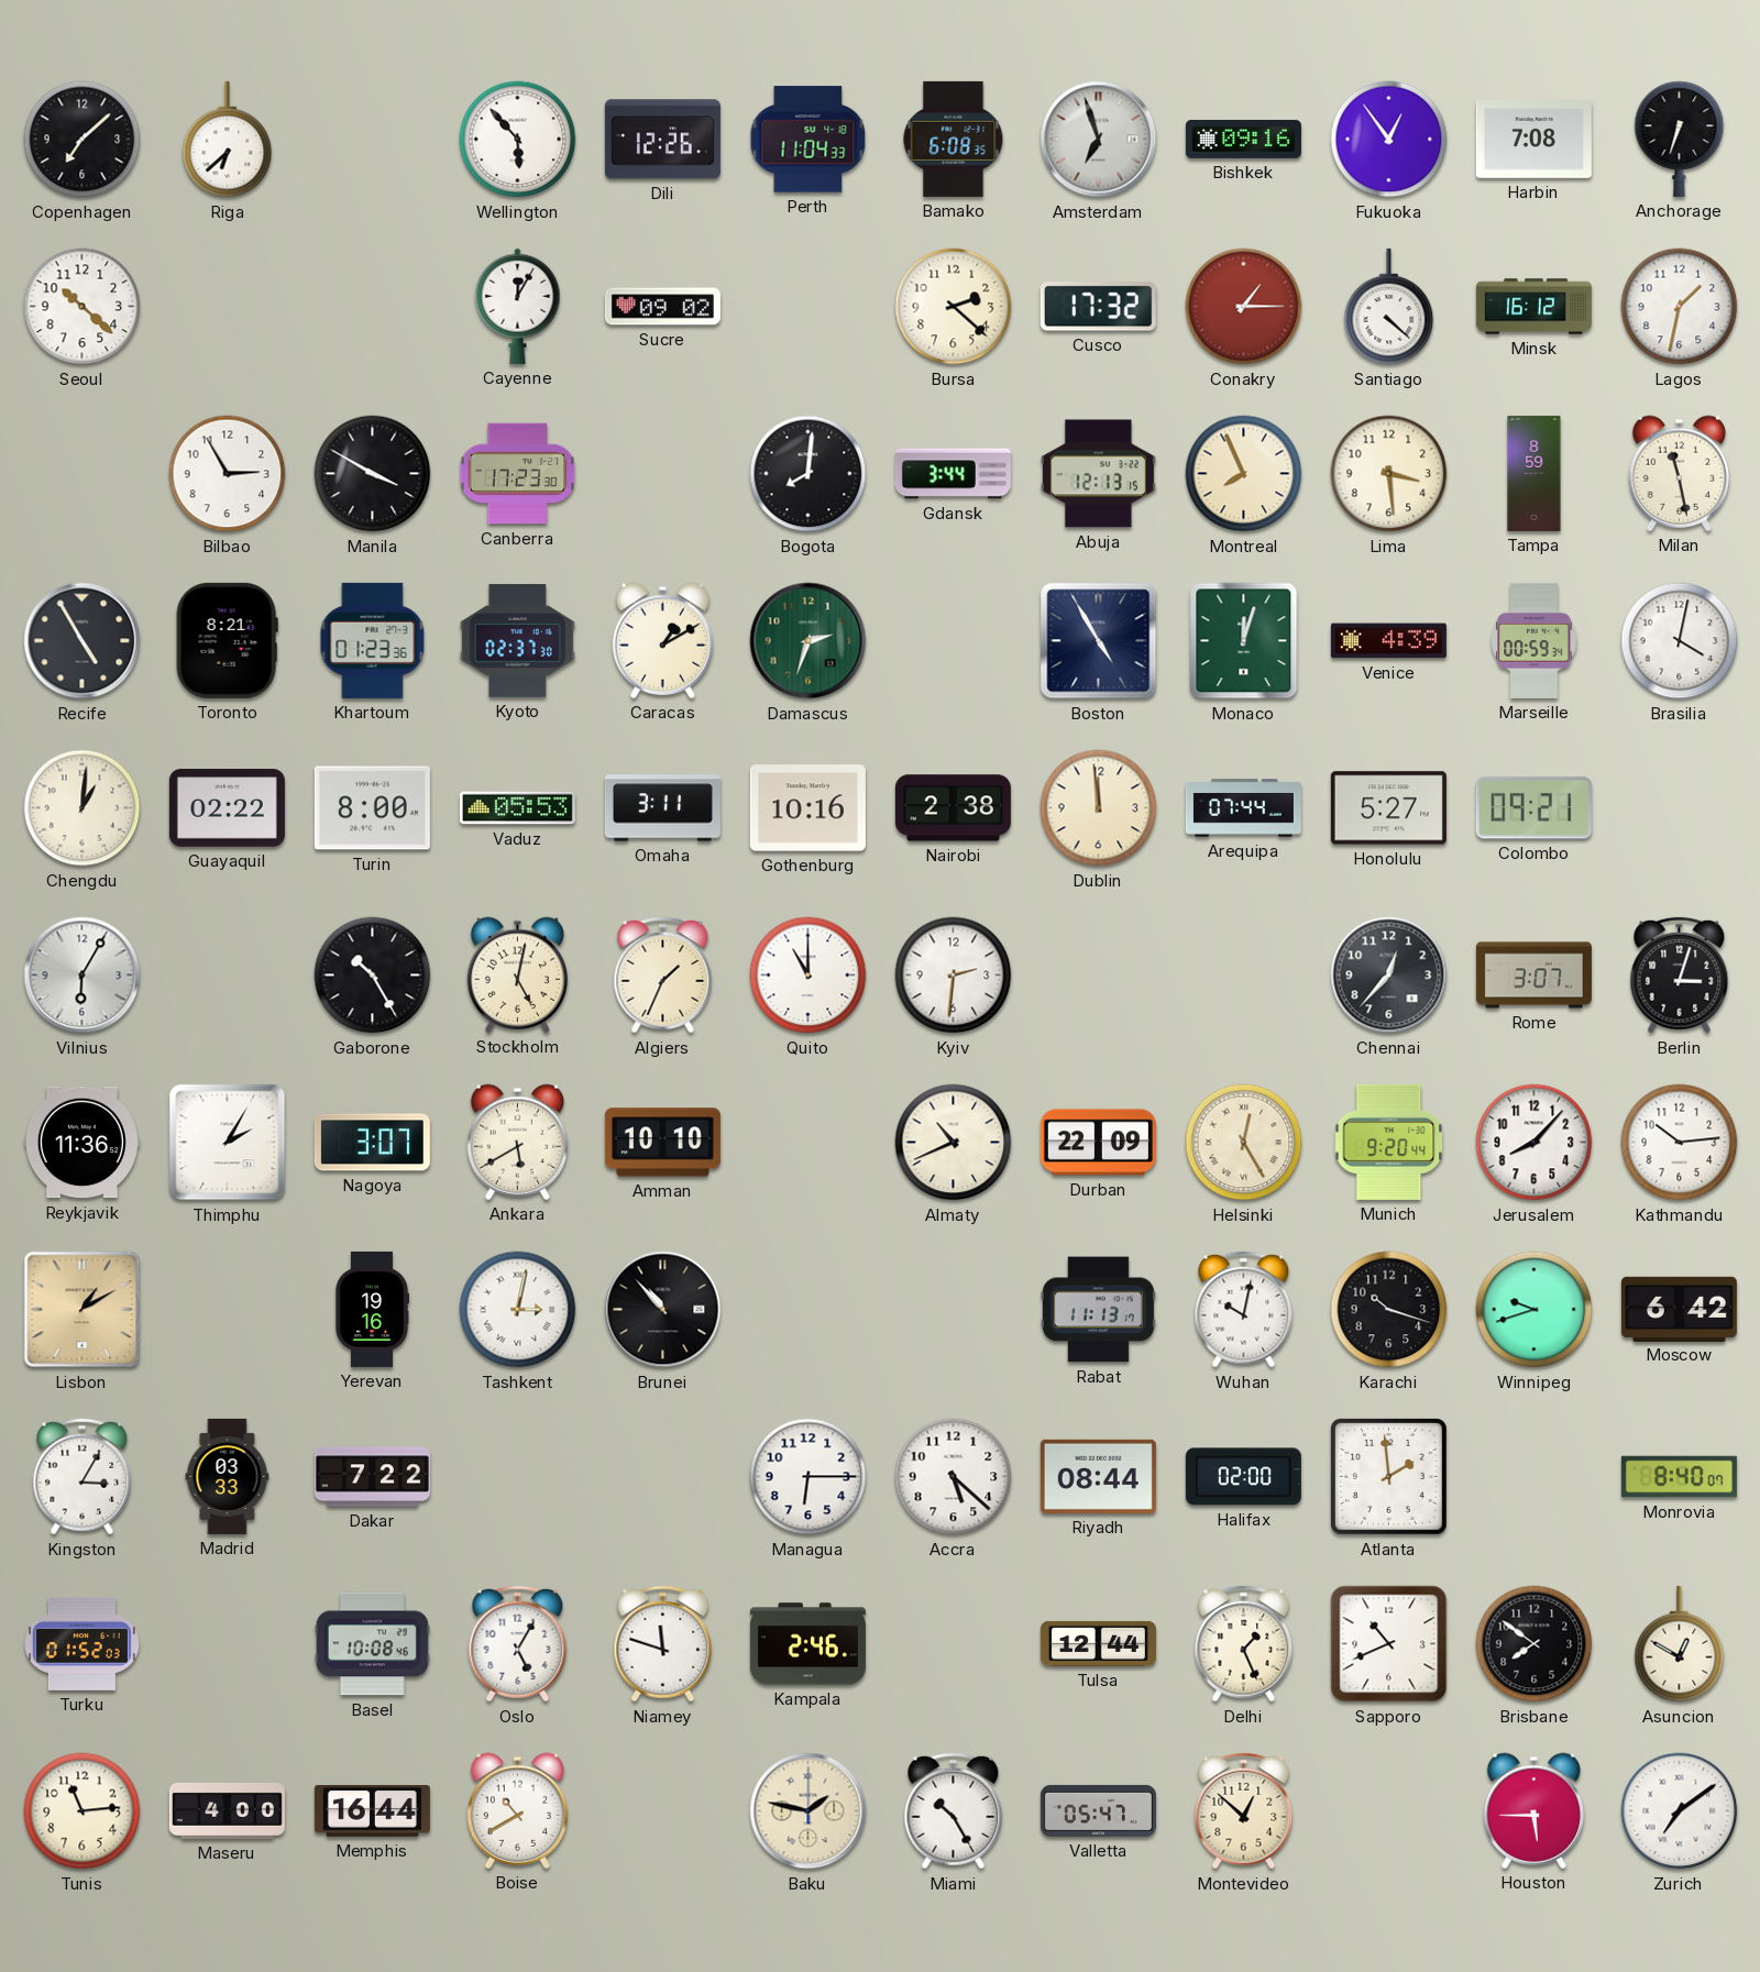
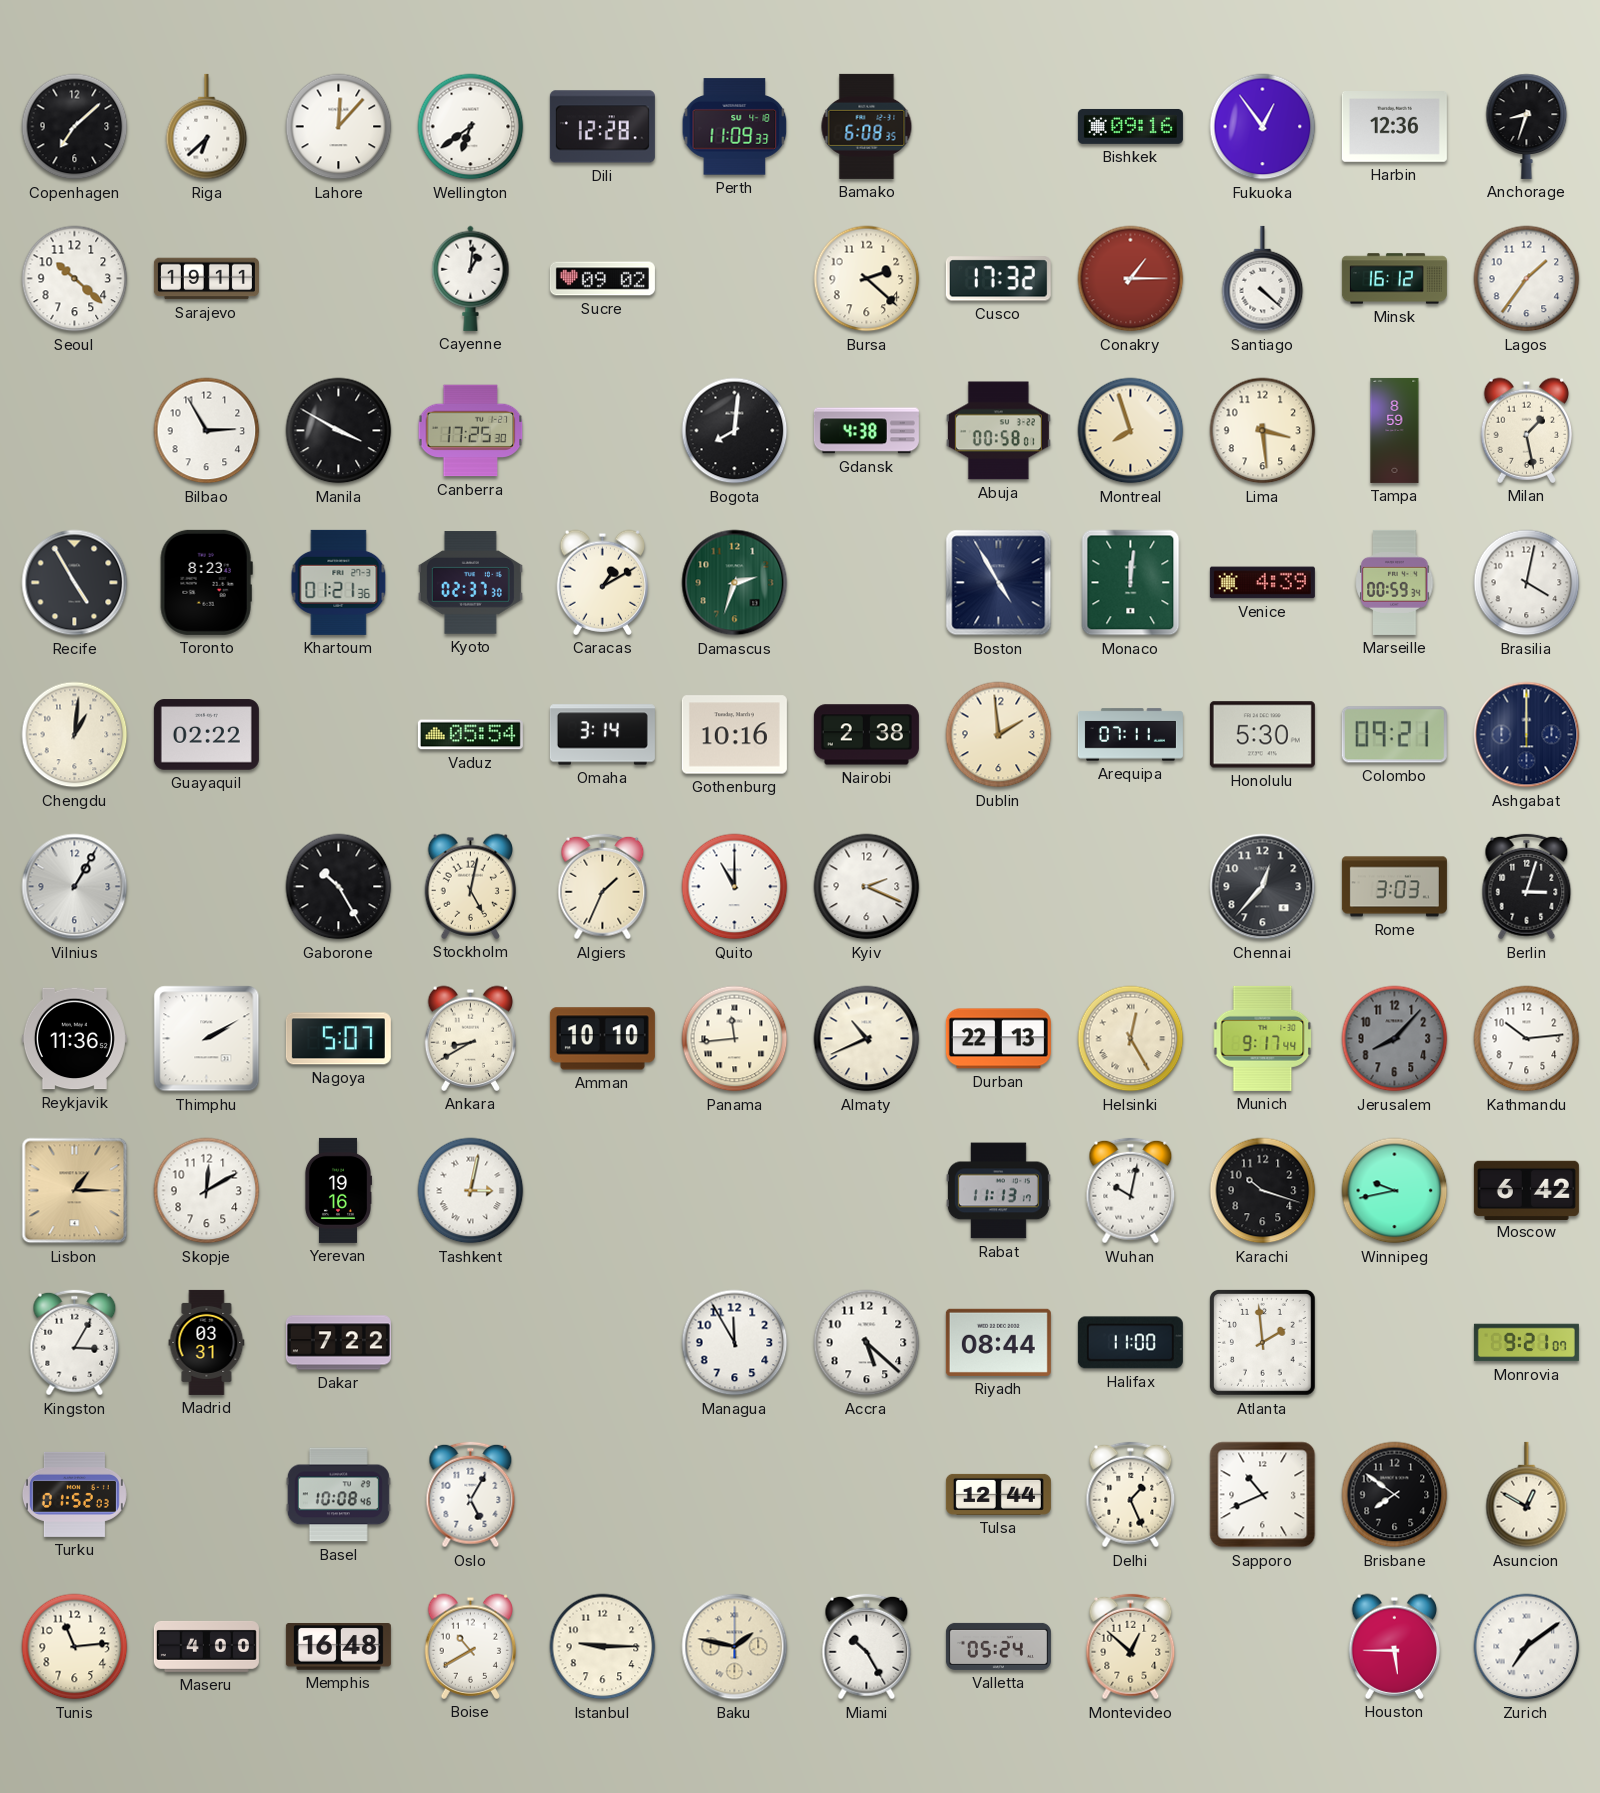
Lahore: none -> 12:07
Wellington: 5:53 -> 6:39
Dili: 12:26 -> 12:28
Perth: 11:04 -> 11:09
Amsterdam: 6:57 -> none
Harbin: 7:08 -> 12:36
Anchorage: 6:33 -> 8:33
Sarajevo: none -> 19:11
Cayenne: 12:05 -> 1:01
Lagos: 1:32 -> 1:36
Canberra: 17:23 -> 17:25
Gdansk: 3:44 -> 4:38
Abuja: 12:13 -> 00:58
Montreal: 7:56 -> 7:57
Milan: 11:28 -> 1:28
Toronto: 8:21 -> 8:23
Khartoum: 01:23 -> 01:21
Monaco: 12:03 -> 12:01
Turin: 8:00 -> none
Vaduz: 05:53 -> 05:54
Omaha: 3:11 -> 3:14
Dublin: 11:59 -> 1:59
Arequipa: 07:44 -> 07:11
Honolulu: 5:27 -> 5:30
Ashgabat: none -> 12:00
Vilnius: 6:05 -> 1:05
Kyiv: 2:31 -> 2:19
Rome: 3:07 -> 3:03
Thimphu: 2:05 -> 2:10
Nagoya: 3:07 -> 5:07
Ankara: 5:40 -> 8:40
Panama: none -> 11:44
Durban: 22:09 -> 22:13
Munich: 9:20 -> 9:17
Jerusalem dial: white -> grey
Lisbon: 1:10 -> 1:15
Skopje: none -> 12:10
Brunei: 10:53 -> none
Winnipeg: 9:42 -> 9:43
Madrid: 03:33 -> 03:31
Managua: 6:15 -> 11:55
Halifax: 02:00 -> 11:00
Monrovia: 8:40 -> 9:21
Niamey: 11:48 -> none
Kampala: 2:46 -> none
Memphis: 16:44 -> 16:48
Istanbul: none -> 9:15
Valletta: 05:47 -> 05:24
